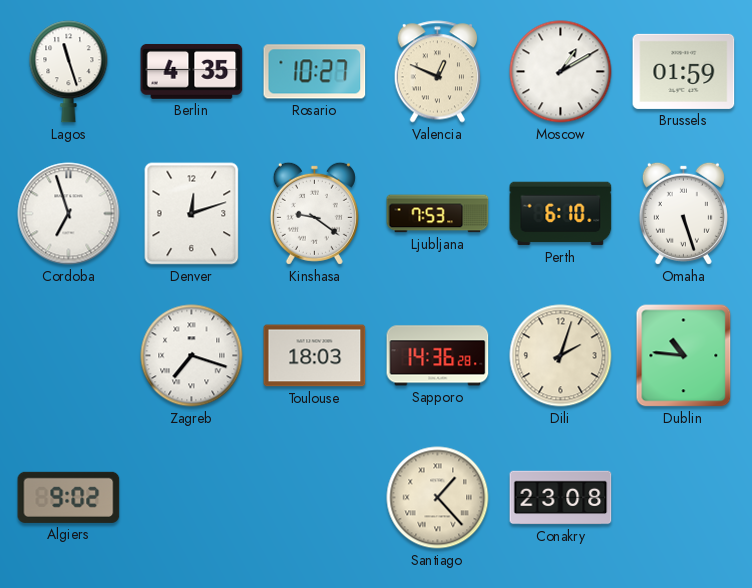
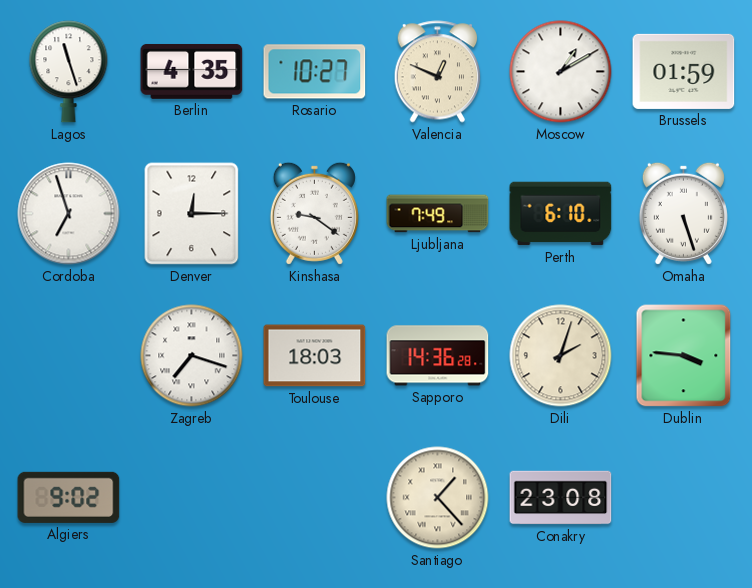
Denver: 12:12 -> 12:15
Ljubljana: 7:53 -> 7:49
Dublin: 10:46 -> 3:46
